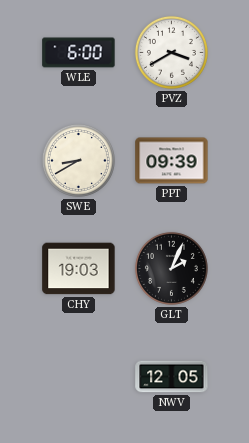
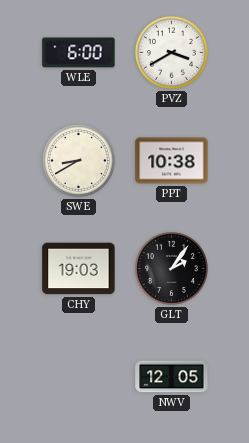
PPT: 09:39 -> 10:38
GLT: 2:04 -> 2:06
